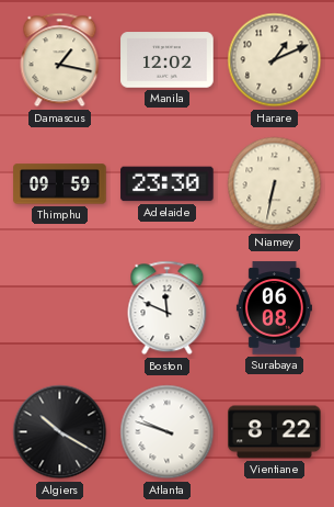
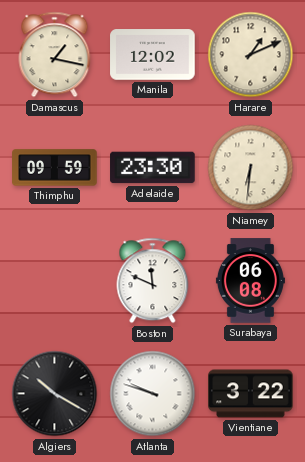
Niamey: 6:32 -> 6:31
Vientiane: 8:22 -> 3:22
